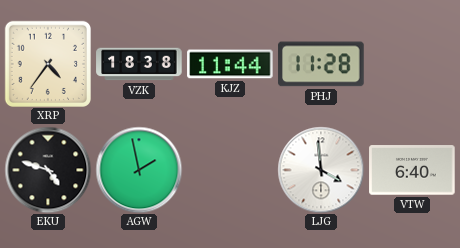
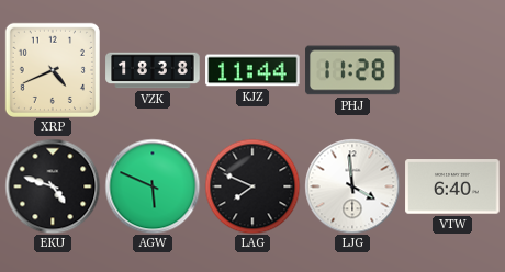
XRP: 4:36 -> 4:41
AGW: 1:58 -> 5:49
LAG: none -> 7:49
